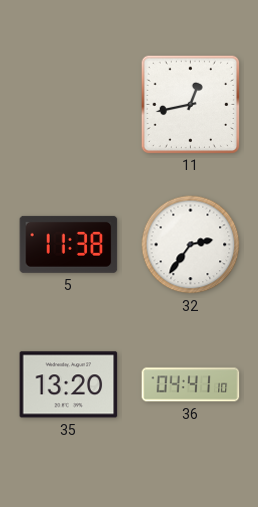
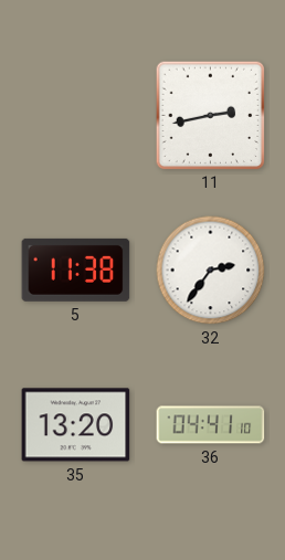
11: 12:43 -> 2:43
